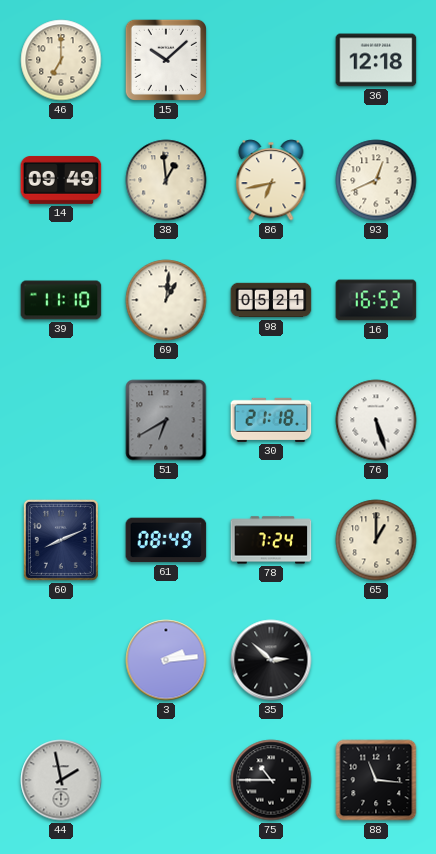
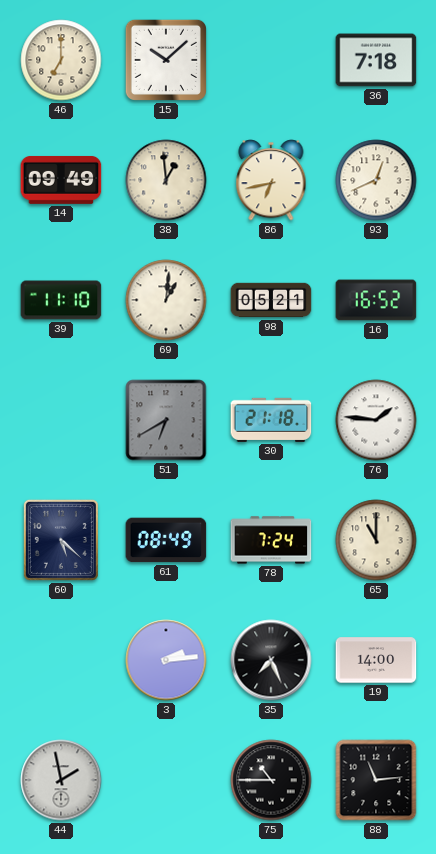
36: 12:18 -> 7:18
76: 5:27 -> 1:46
60: 8:11 -> 5:22
65: 1:00 -> 11:00
35: 2:52 -> 7:26
19: none -> 14:00
88: 11:16 -> 11:14
